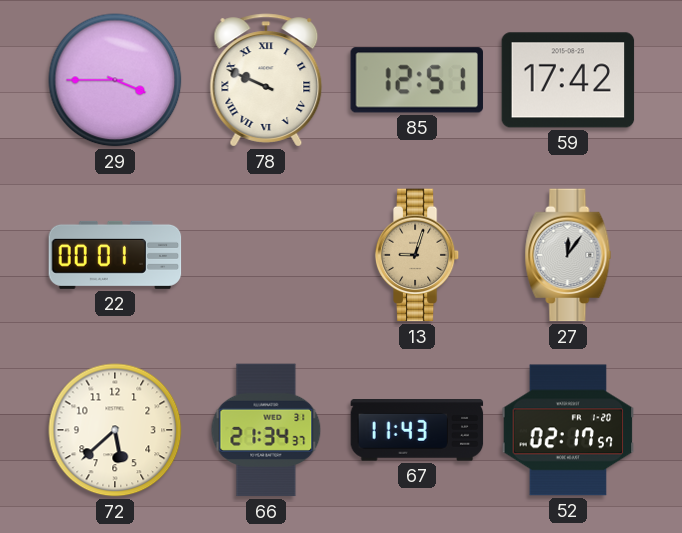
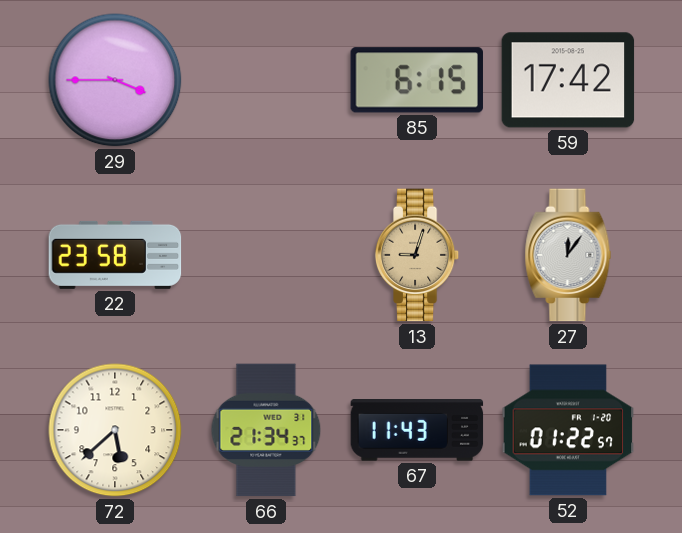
78: 9:49 -> none
85: 12:51 -> 6:15
22: 00:01 -> 23:58
52: 02:17 -> 01:22
